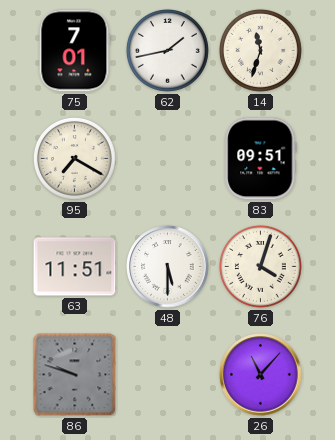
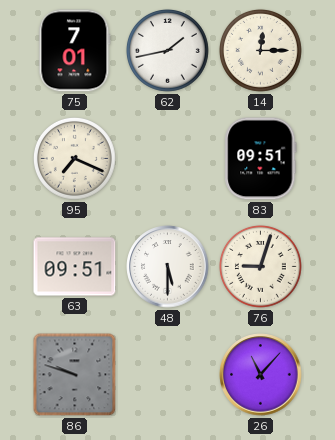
14: 11:33 -> 12:15
95: 7:20 -> 7:19
63: 11:51 -> 09:51
76: 4:03 -> 9:03
